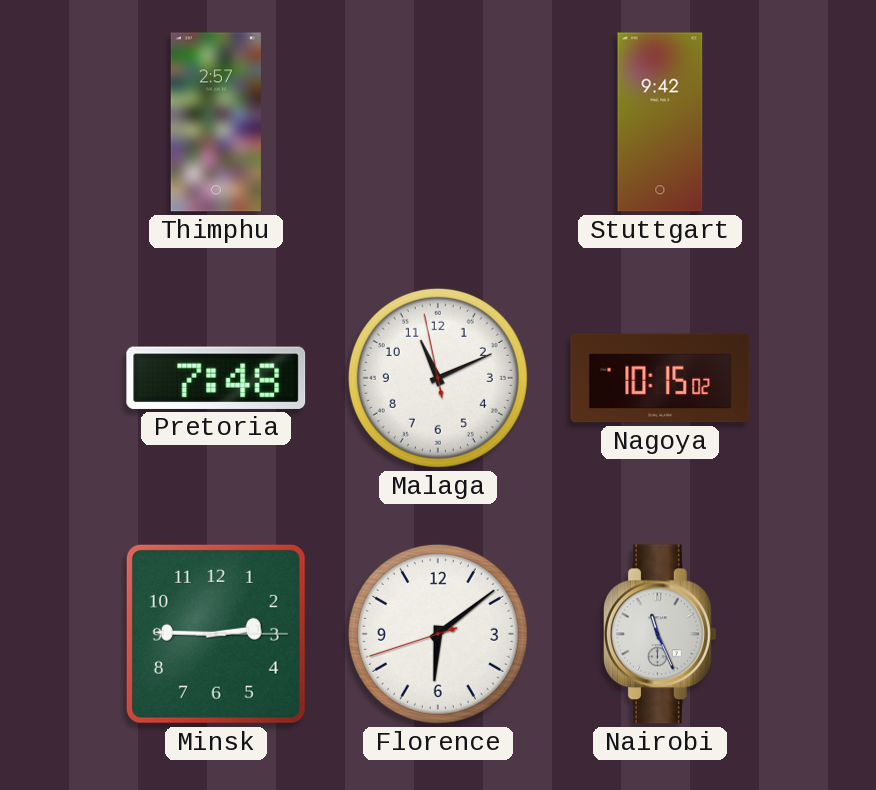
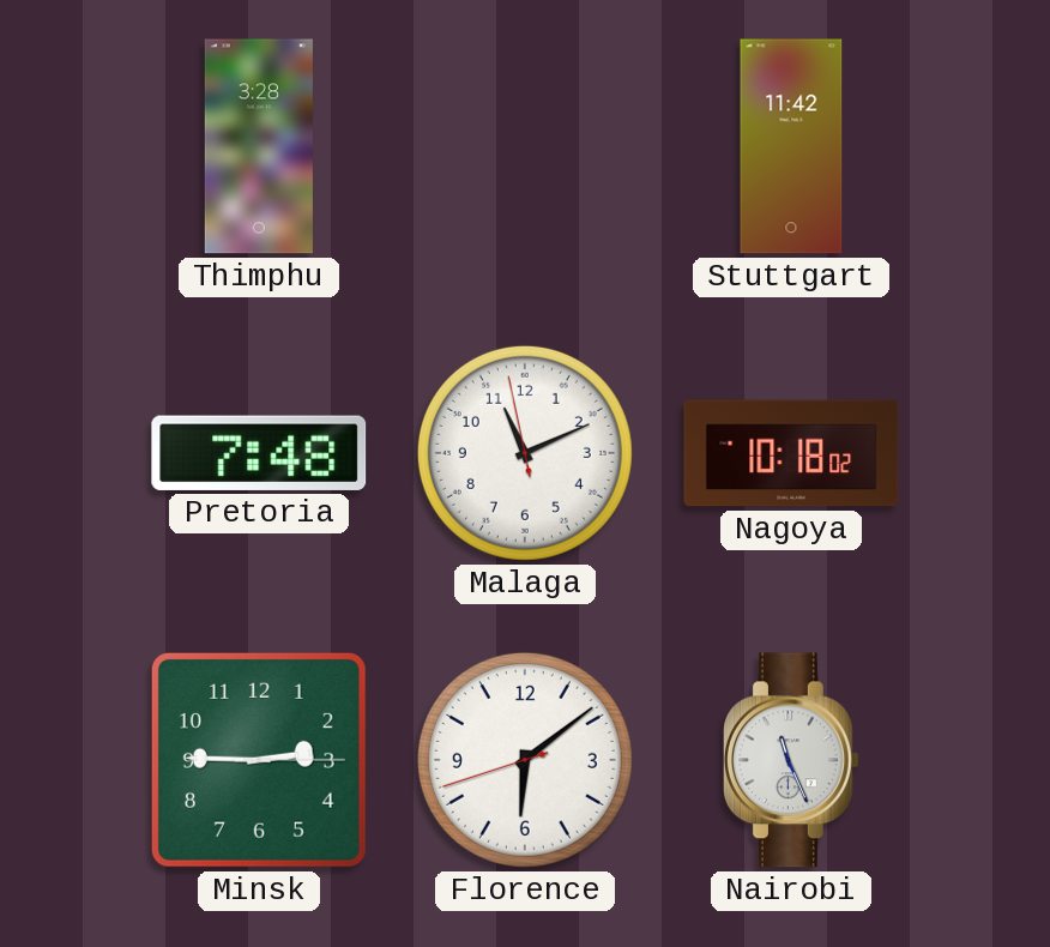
Thimphu: 2:57 -> 3:28
Stuttgart: 9:42 -> 11:42
Nagoya: 10:15 -> 10:18
